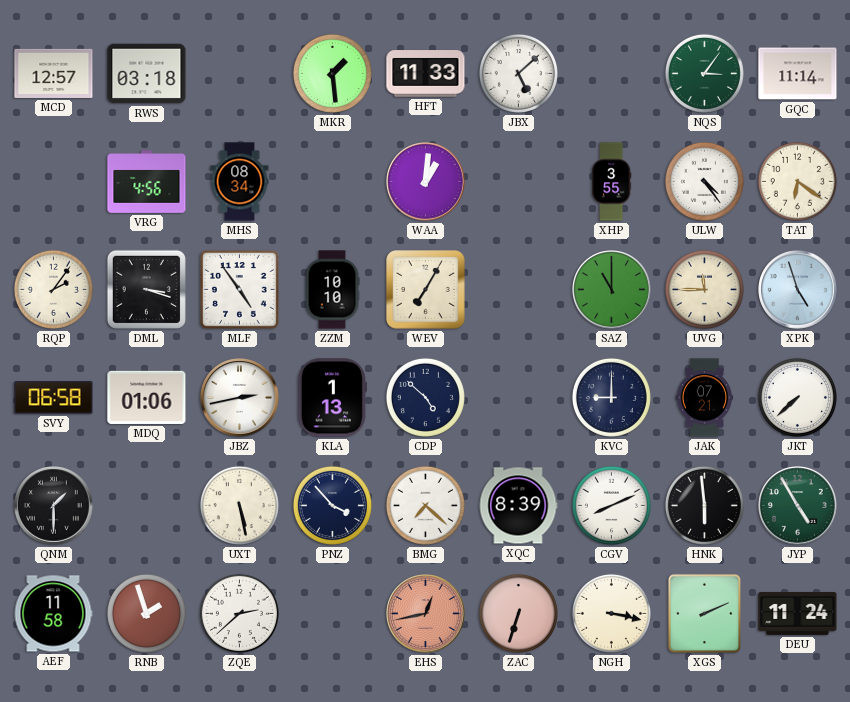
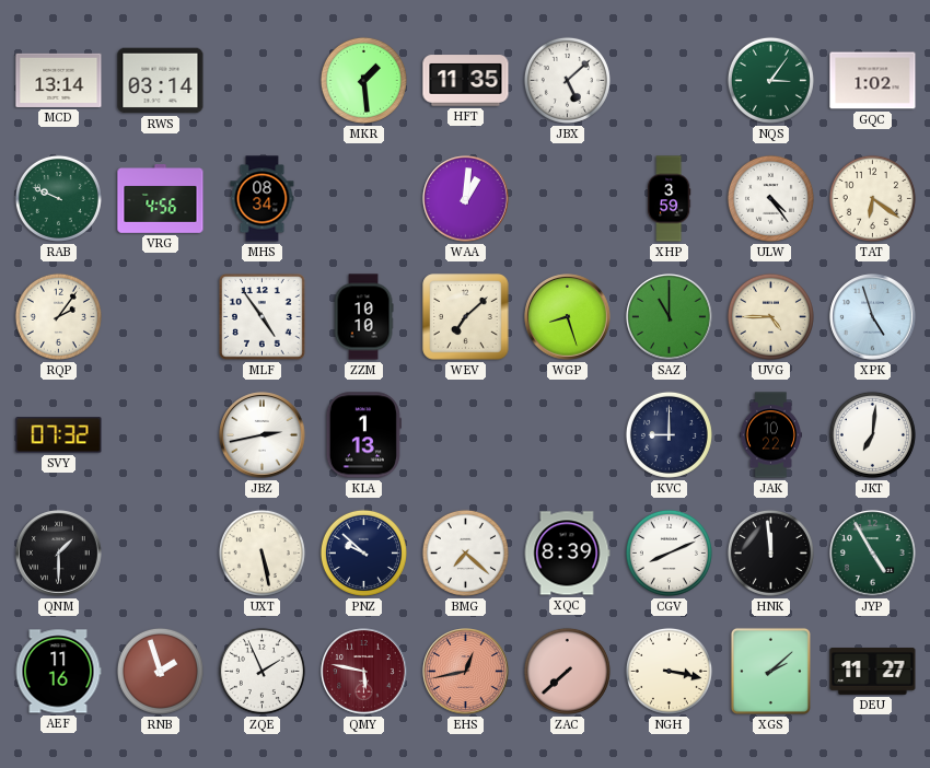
MCD: 12:57 -> 13:14
RWS: 03:18 -> 03:14
HFT: 11:33 -> 11:35
GQC: 11:14 -> 1:02
RAB: none -> 9:49
XHP: 3:55 -> 3:59
DML: 3:18 -> none
WEV: 7:05 -> 7:08
WGP: none -> 8:27
UVG: 11:45 -> 4:45
SVY: 06:58 -> 07:32
MDQ: 01:06 -> none
CDP: 4:52 -> none
JAK: 07:21 -> 10:22
JKT: 7:38 -> 7:01
PNZ: 3:53 -> 9:52
HNK: 5:59 -> 11:59
AEF: 11:58 -> 11:16
ZQE: 2:38 -> 1:56
QMY: none -> 5:47
ZAC: 6:33 -> 7:38
XGS: 2:11 -> 2:08
DEU: 11:24 -> 11:27
